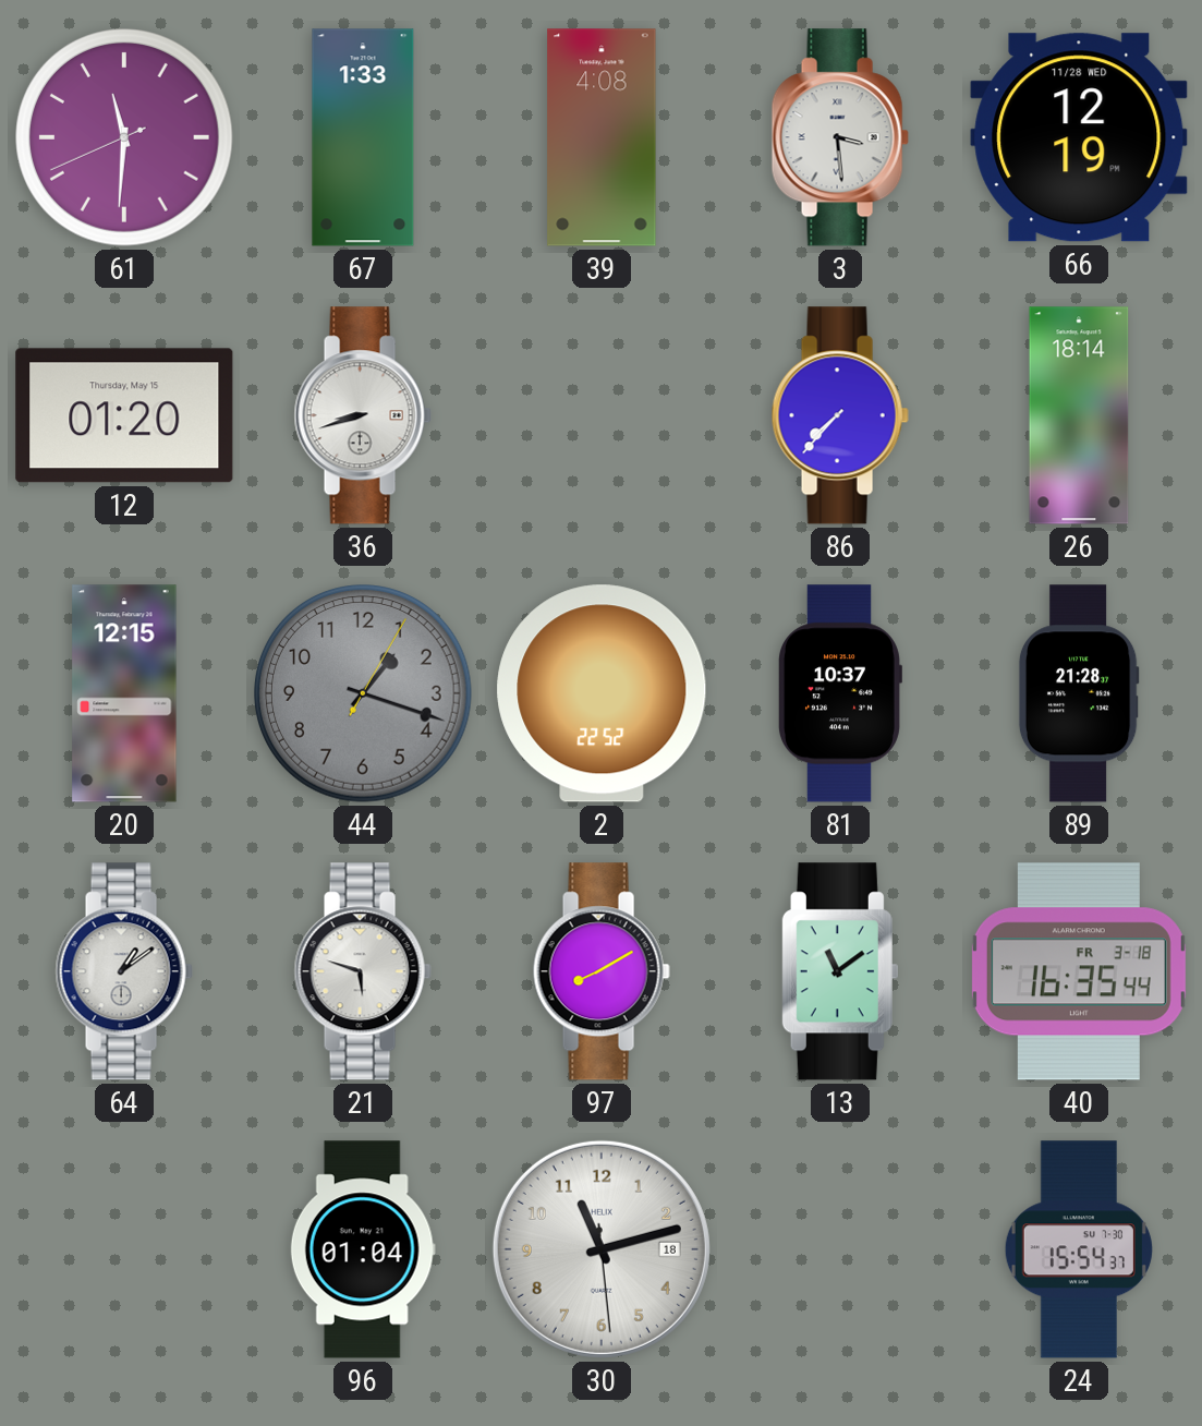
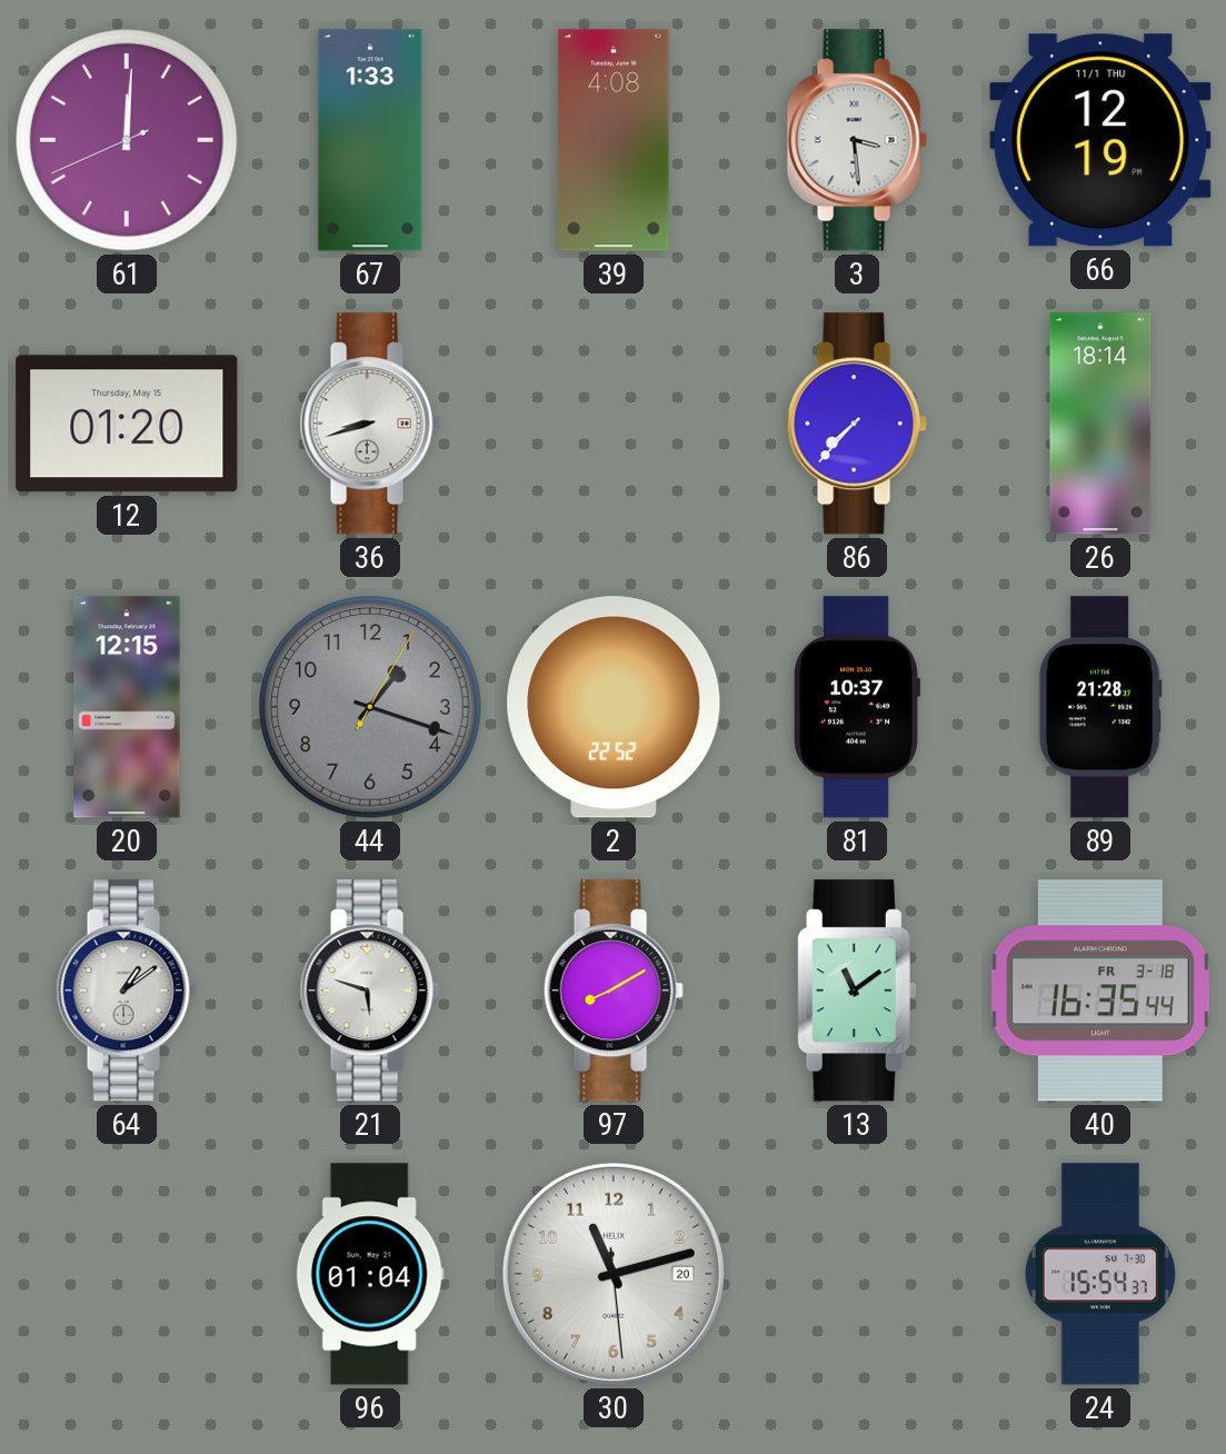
61: 11:30 -> 12:00
66 date: 11/28 WED -> 11/1 THU
30 date: 18 -> 20
